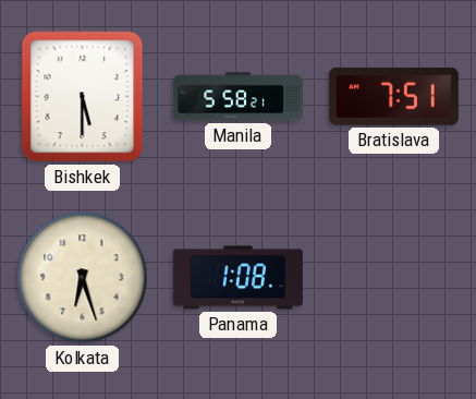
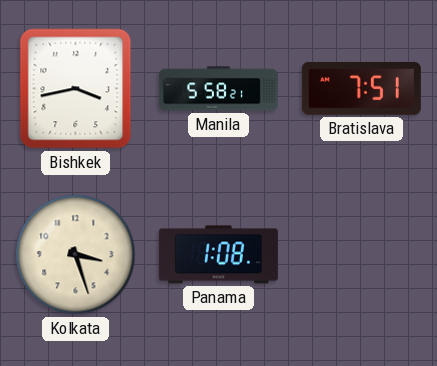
Bishkek: 5:30 -> 3:43
Kolkata: 6:27 -> 3:27
